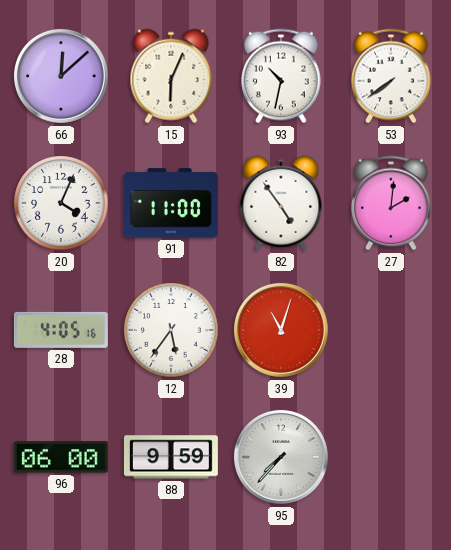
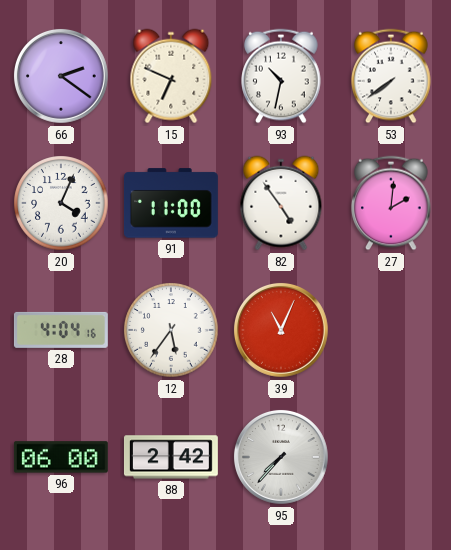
66: 12:08 -> 2:21
15: 6:04 -> 6:49
28: 4:05 -> 4:04
39: 11:03 -> 11:04
88: 9:59 -> 2:42
